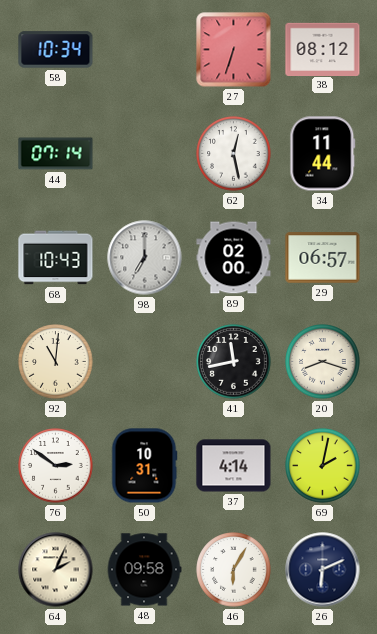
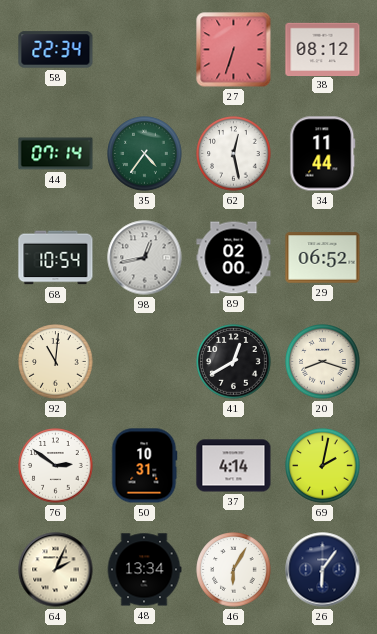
58: 10:34 -> 22:34
35: none -> 4:36
68: 10:43 -> 10:54
98: 7:00 -> 12:43
29: 06:57 -> 06:52
41: 11:43 -> 12:40
48: 09:58 -> 13:34
26: 6:11 -> 6:06
